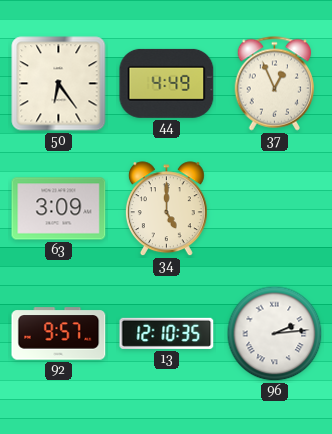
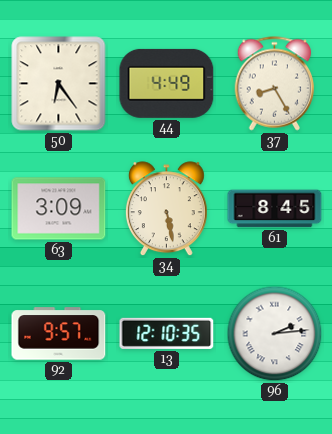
37: 12:56 -> 8:25
34: 5:00 -> 5:28
61: none -> 8:45
